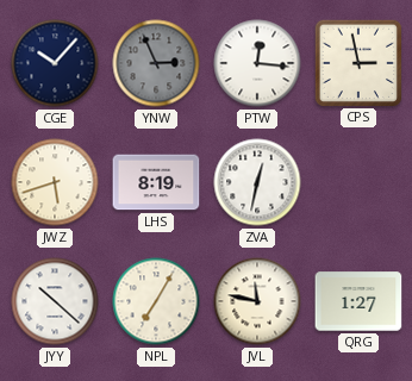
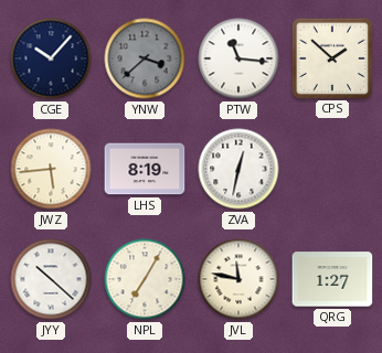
YNW: 2:56 -> 3:38
PTW: 12:16 -> 11:16
CPS: 2:58 -> 1:52
JWZ: 5:42 -> 5:44
